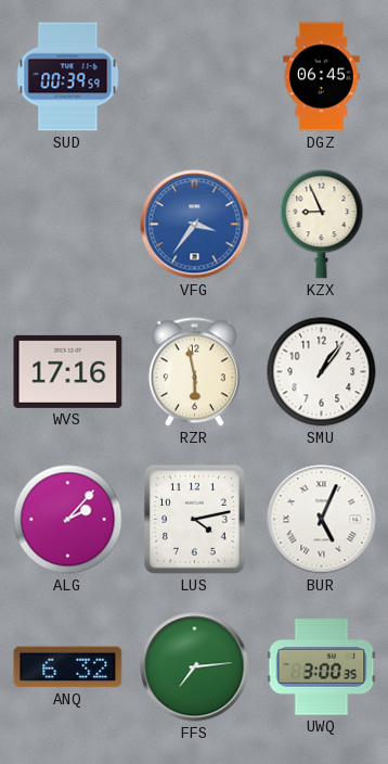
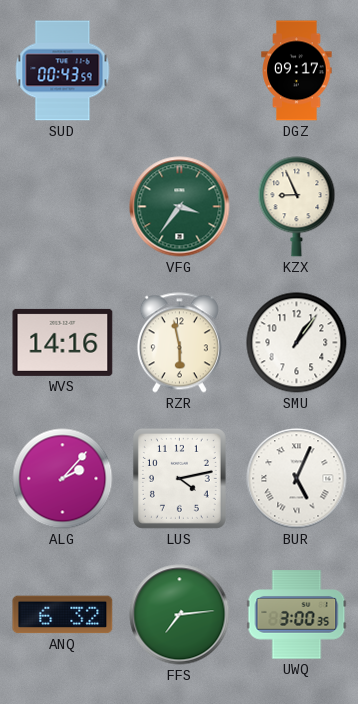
SUD: 00:39 -> 00:43
DGZ: 06:45 -> 09:17
VFG dial: blue -> green
WVS: 17:16 -> 14:16
